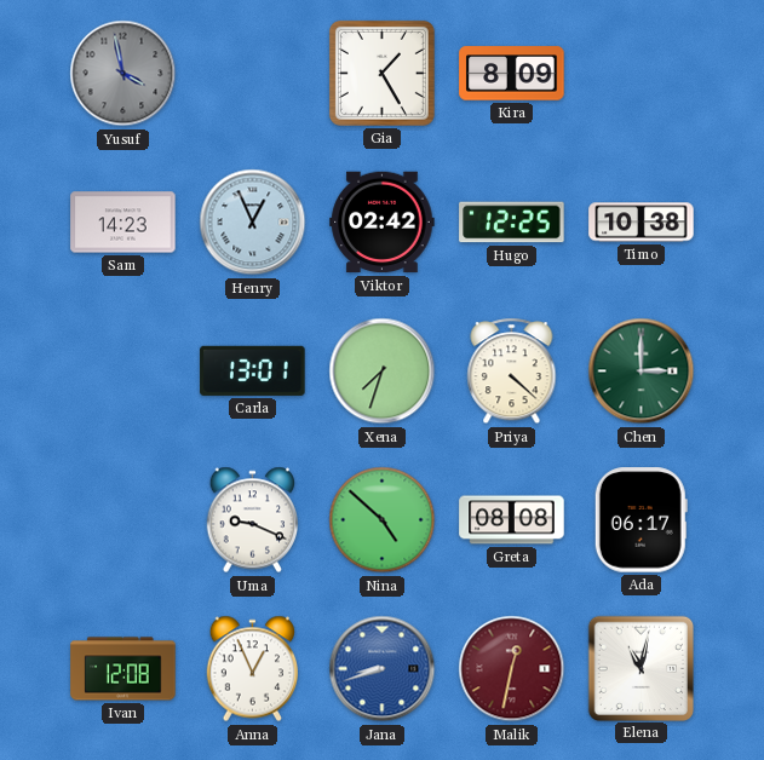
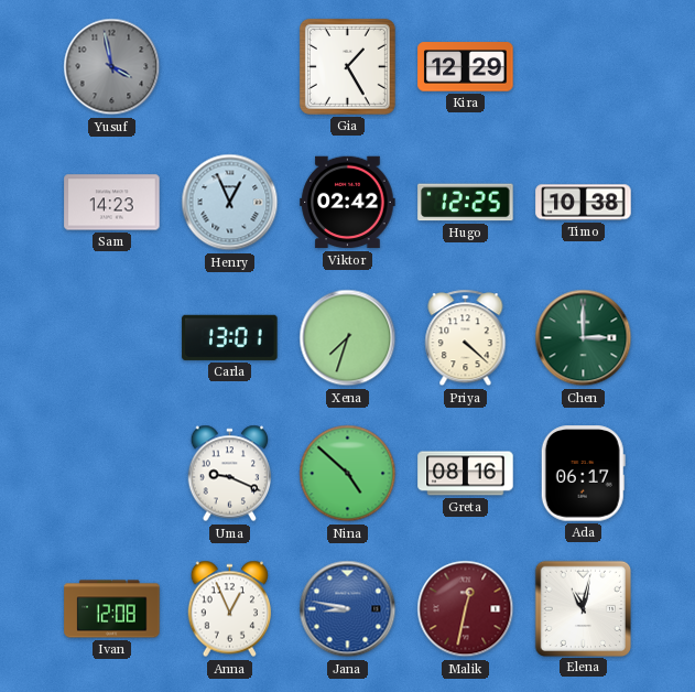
Kira: 8:09 -> 12:29
Greta: 08:08 -> 08:16
Jana: 8:42 -> 8:47
